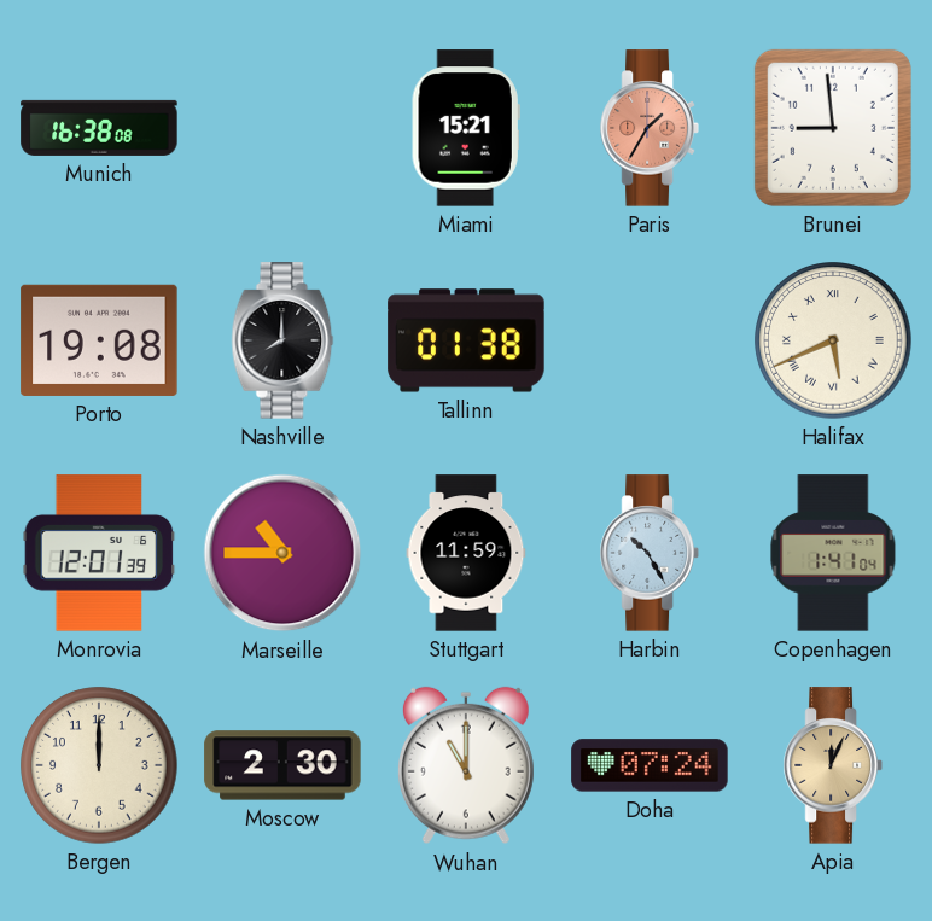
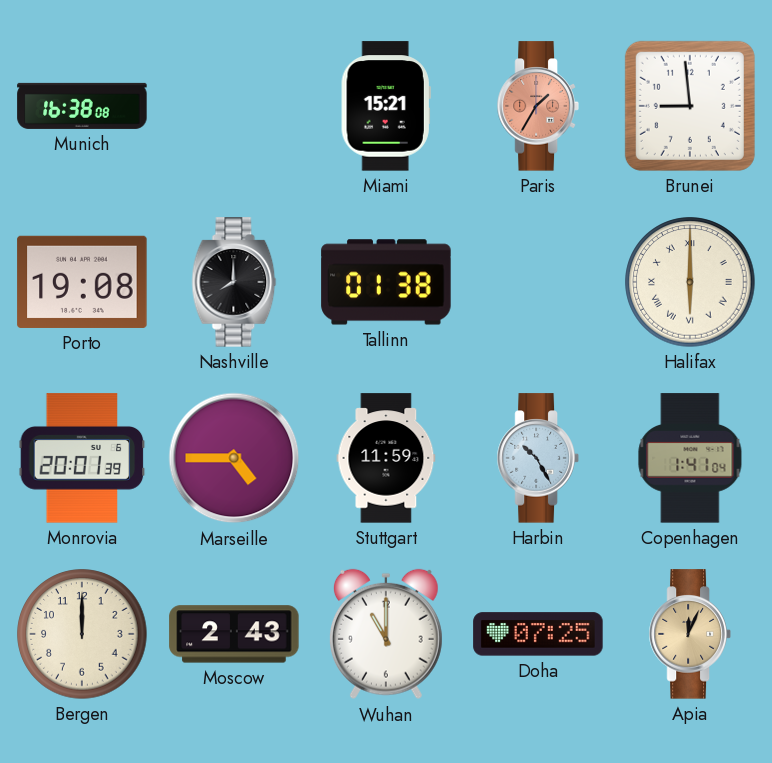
Halifax: 5:41 -> 6:00
Monrovia: 12:01 -> 20:01
Marseille: 10:45 -> 4:45
Moscow: 2:30 -> 2:43
Doha: 07:24 -> 07:25
